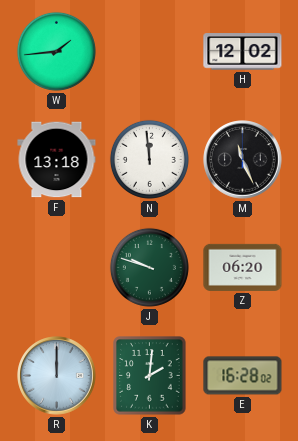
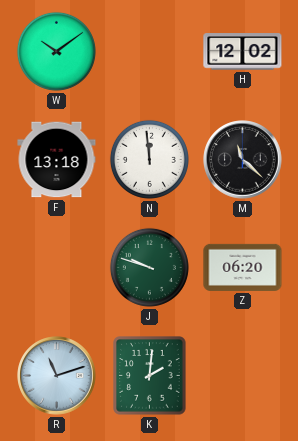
W: 1:44 -> 10:09
M: 11:26 -> 11:22
R: 12:00 -> 11:12
E: 16:28 -> none
